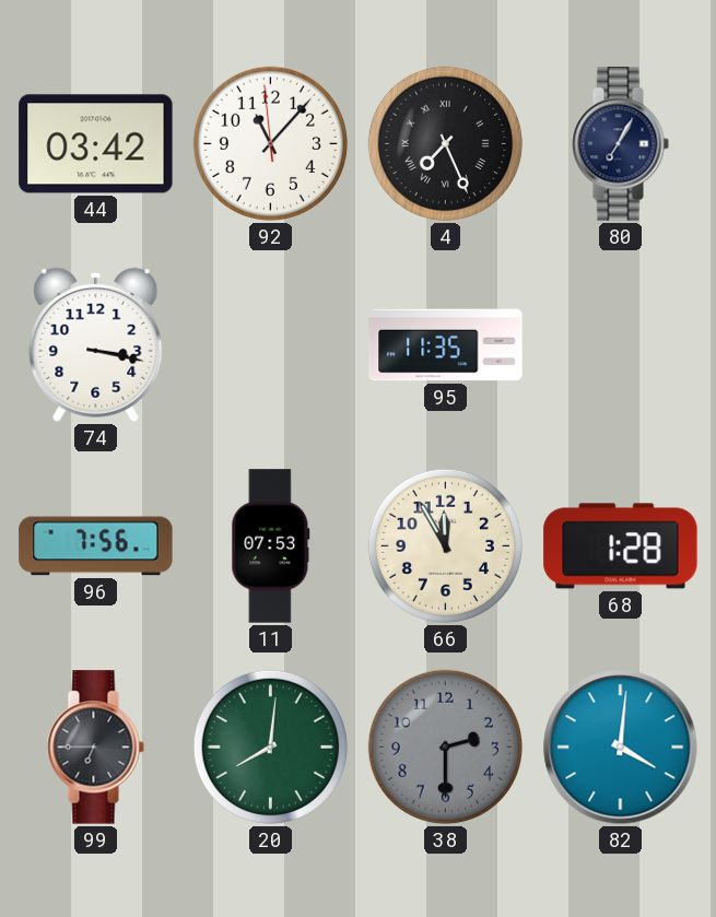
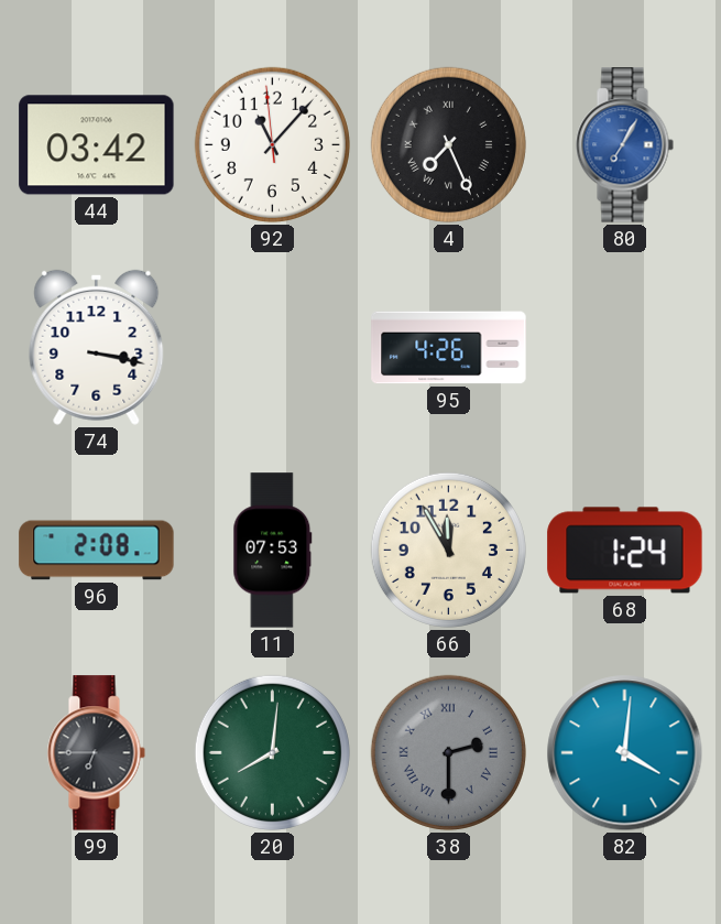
80 dial: navy -> blue
95: 11:35 -> 4:26
96: 7:56 -> 2:08
68: 1:28 -> 1:24
38 numerals: Arabic -> Roman
